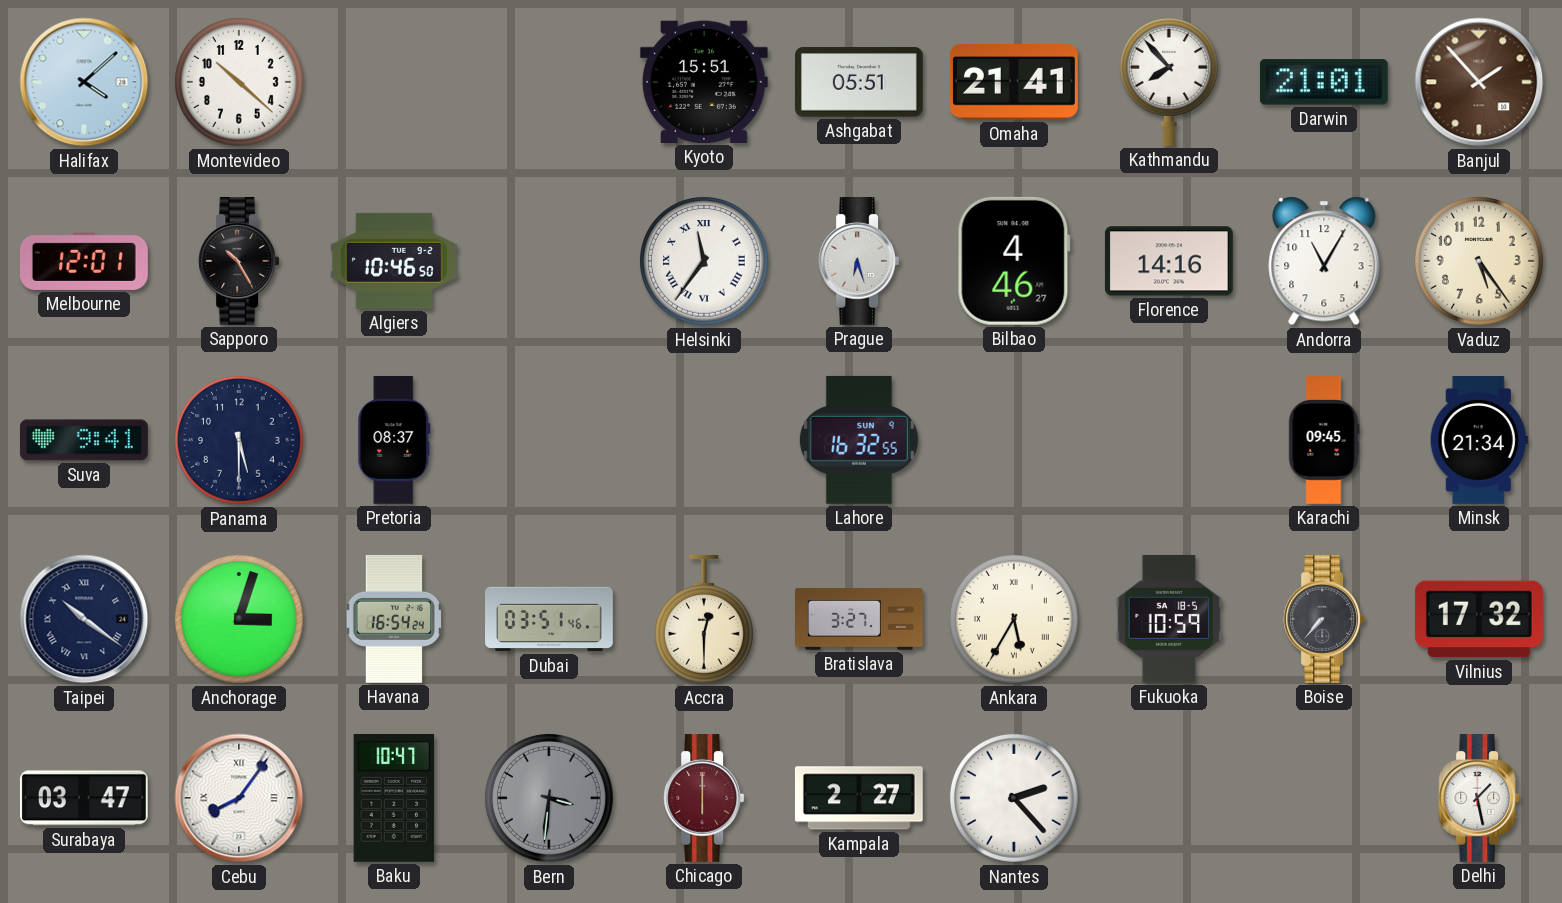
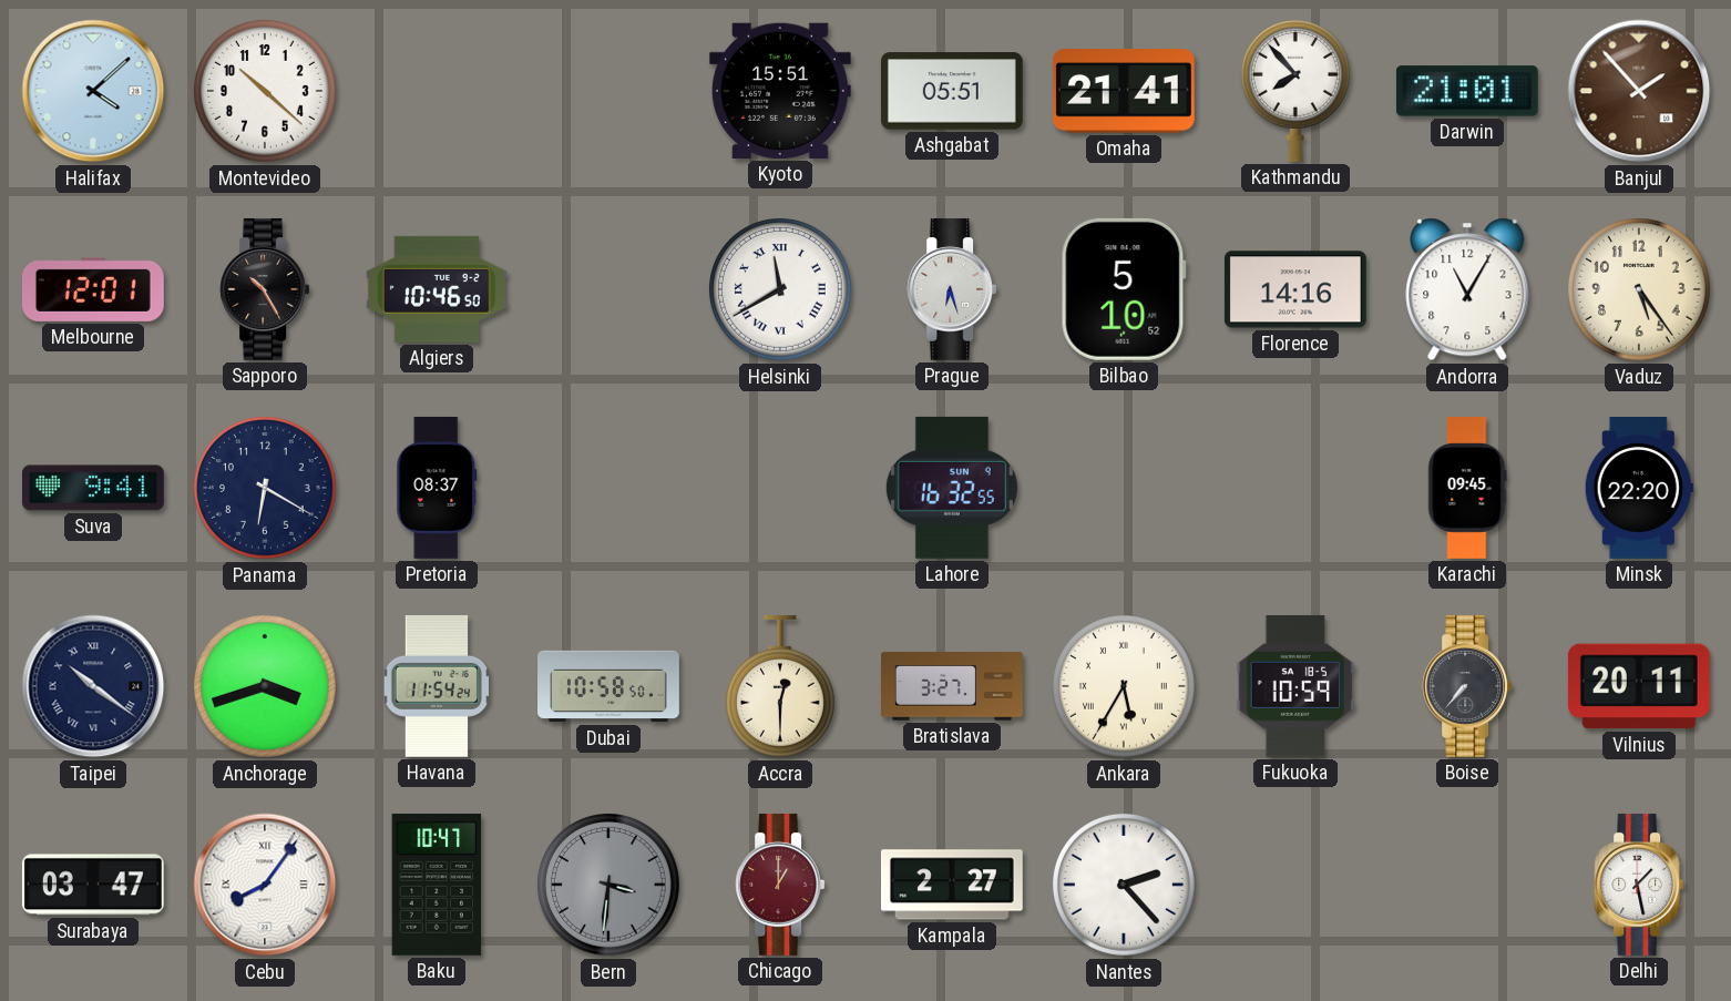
Helsinki: 11:36 -> 11:40
Bilbao: 4:46 -> 5:10
Panama: 5:30 -> 6:20
Minsk: 21:34 -> 22:20
Anchorage: 3:03 -> 3:42
Havana: 16:54 -> 11:54
Dubai: 03:51 -> 10:58
Vilnius: 17:32 -> 20:11
Chicago: 6:00 -> 1:00
